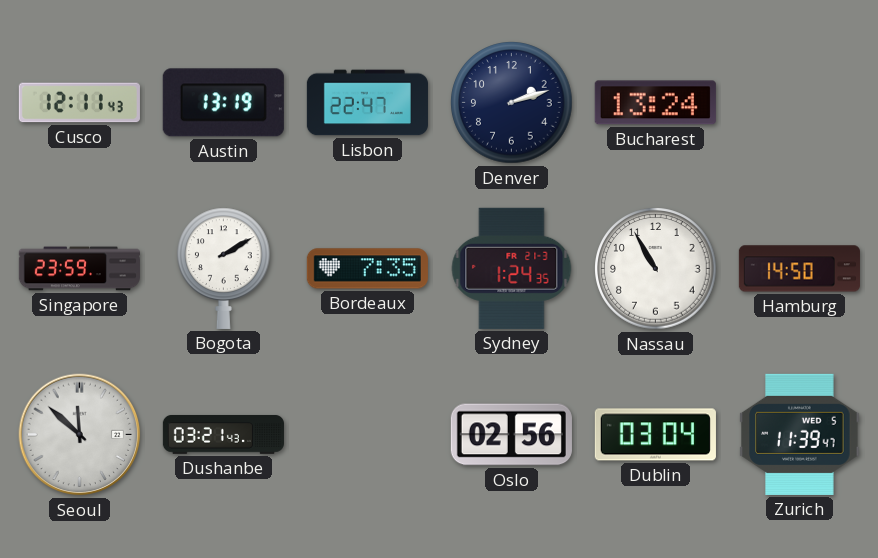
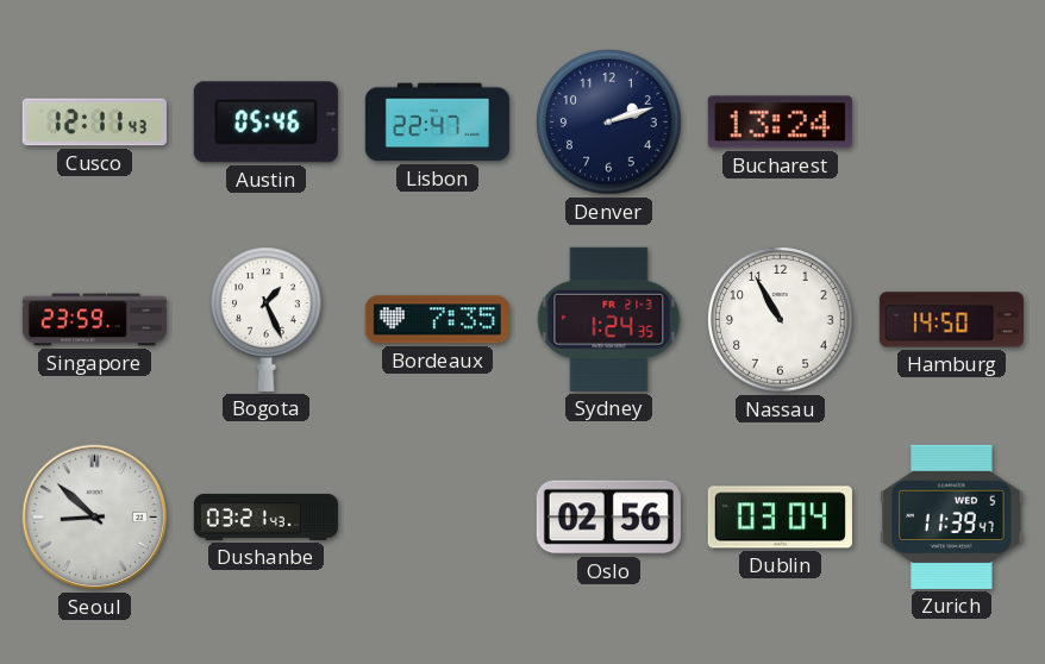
Austin: 13:19 -> 05:46
Bogota: 2:10 -> 1:26
Seoul: 11:52 -> 8:52
